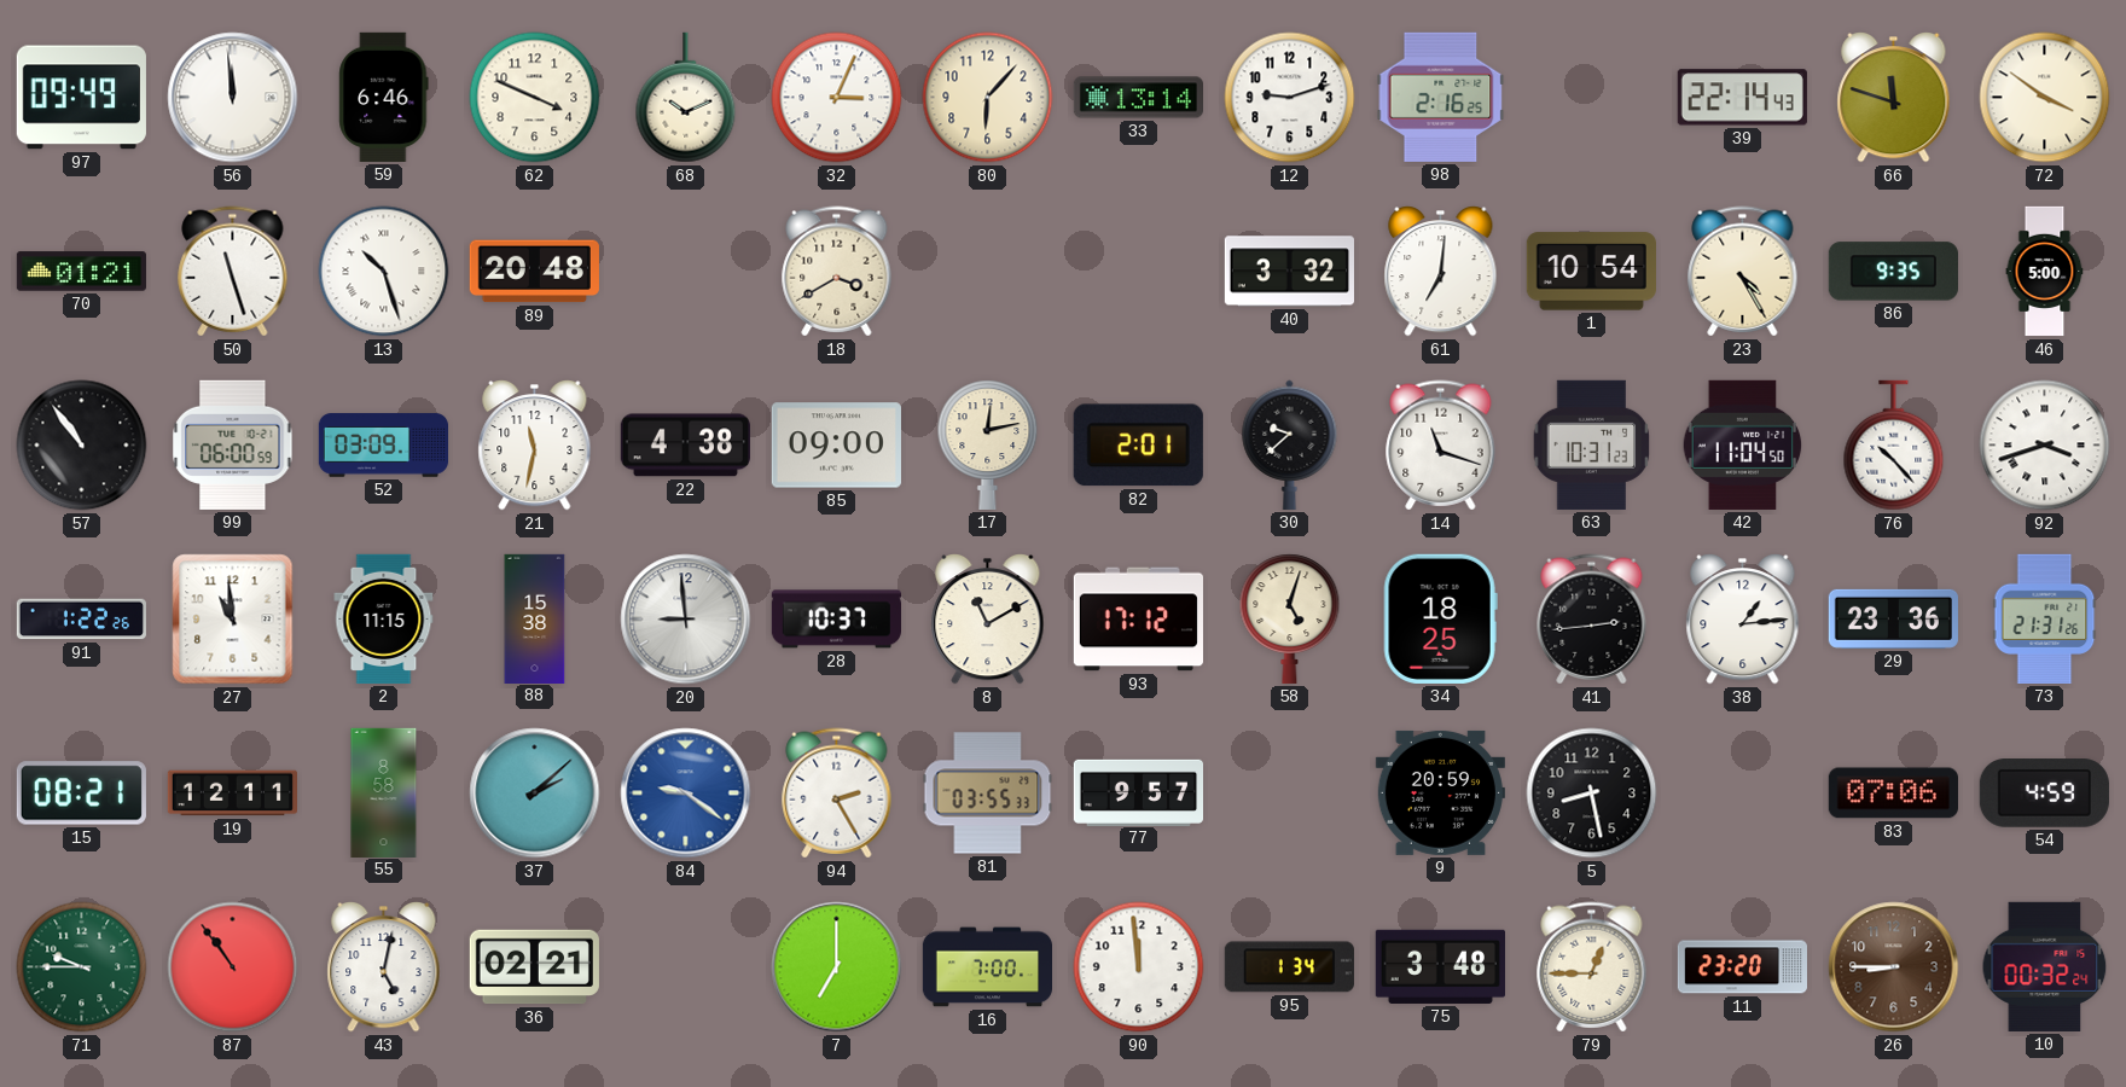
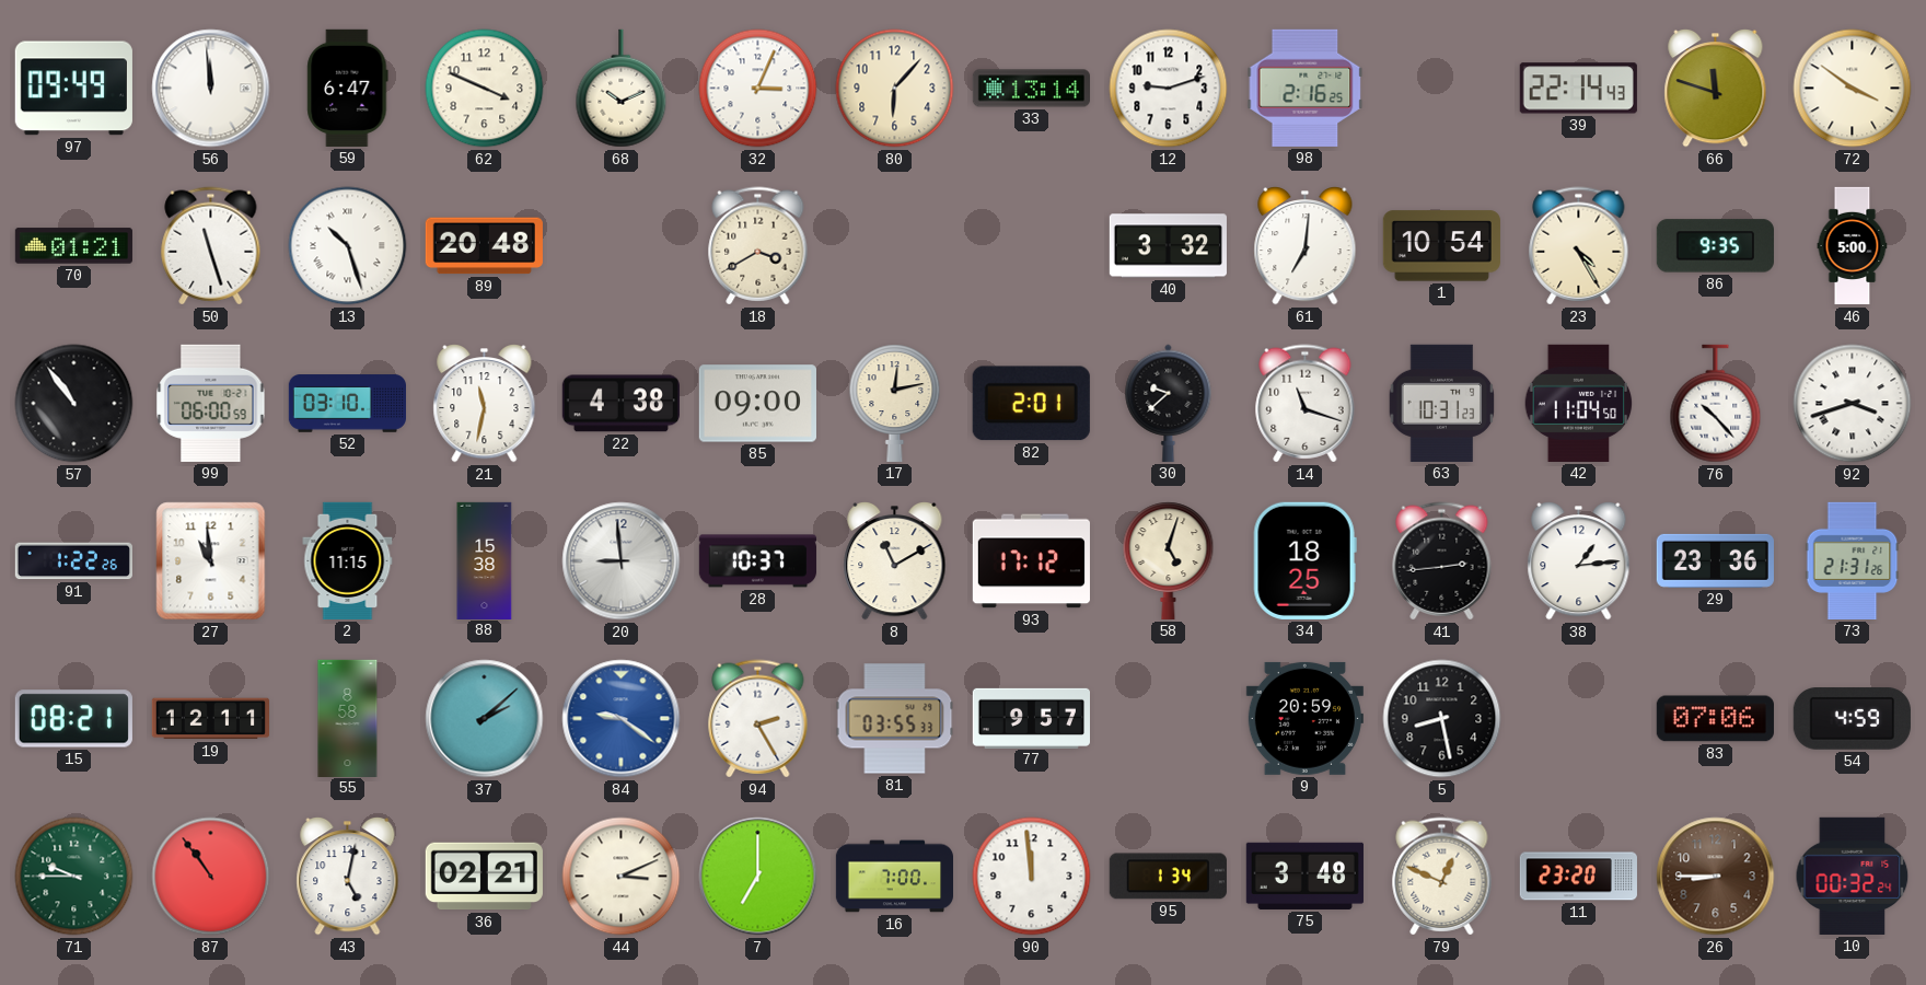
59: 6:46 -> 6:47
52: 03:09 -> 03:10
44: none -> 3:11
79: 12:45 -> 12:49
